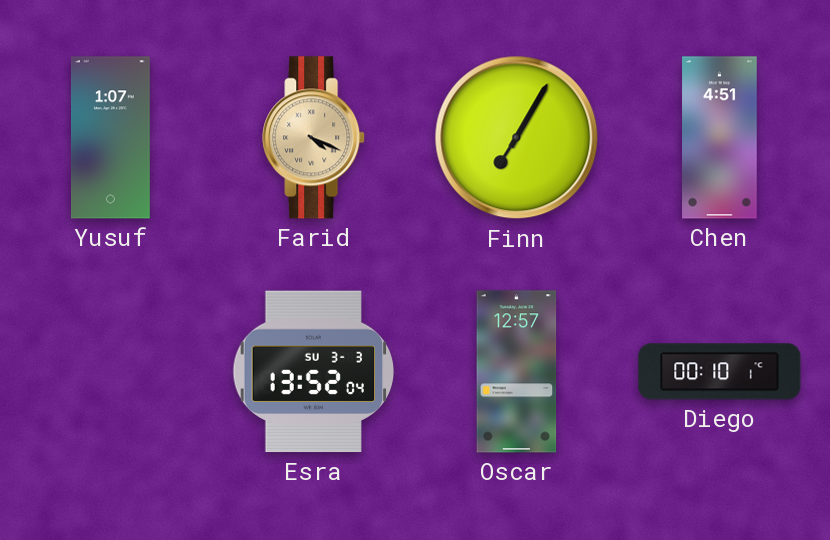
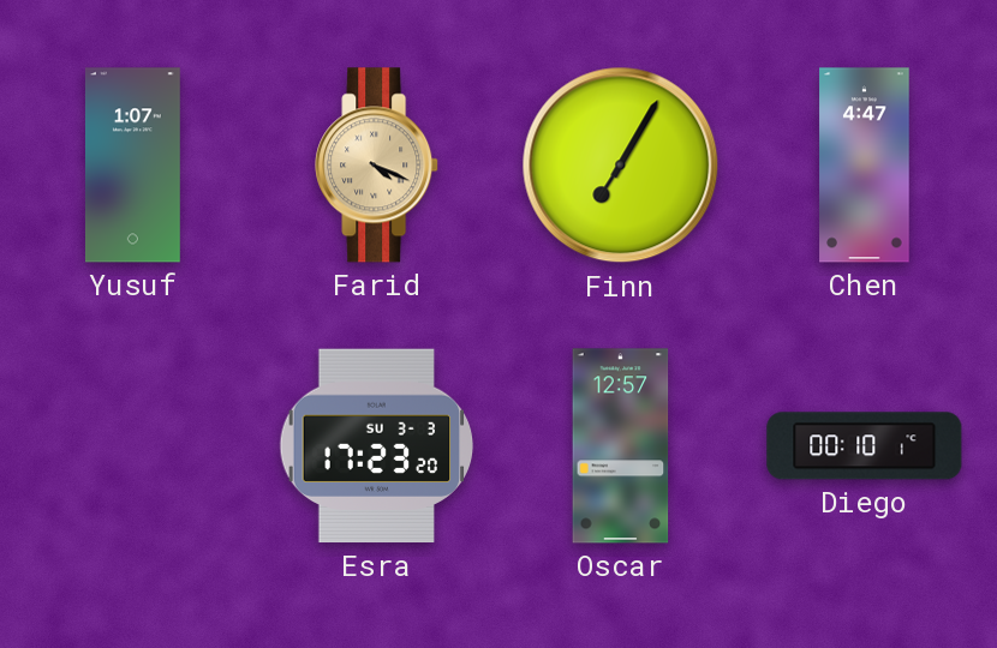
Chen: 4:51 -> 4:47
Esra: 13:52 -> 17:23
